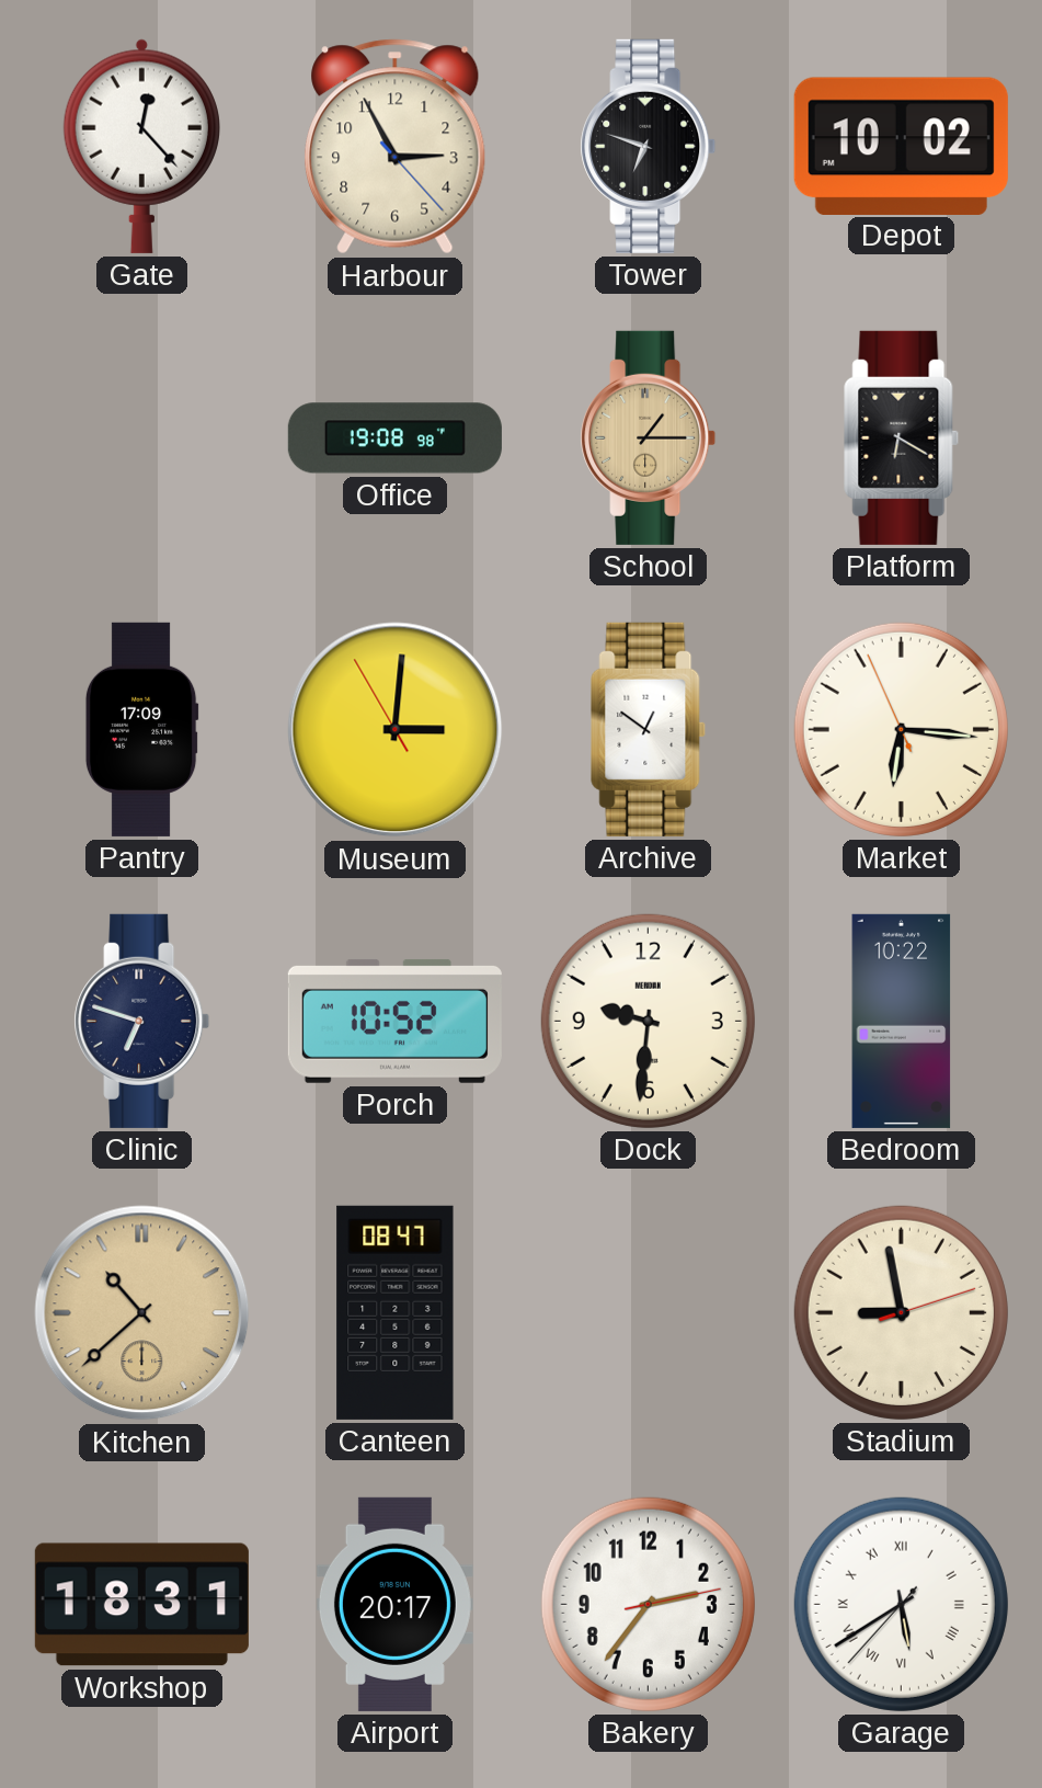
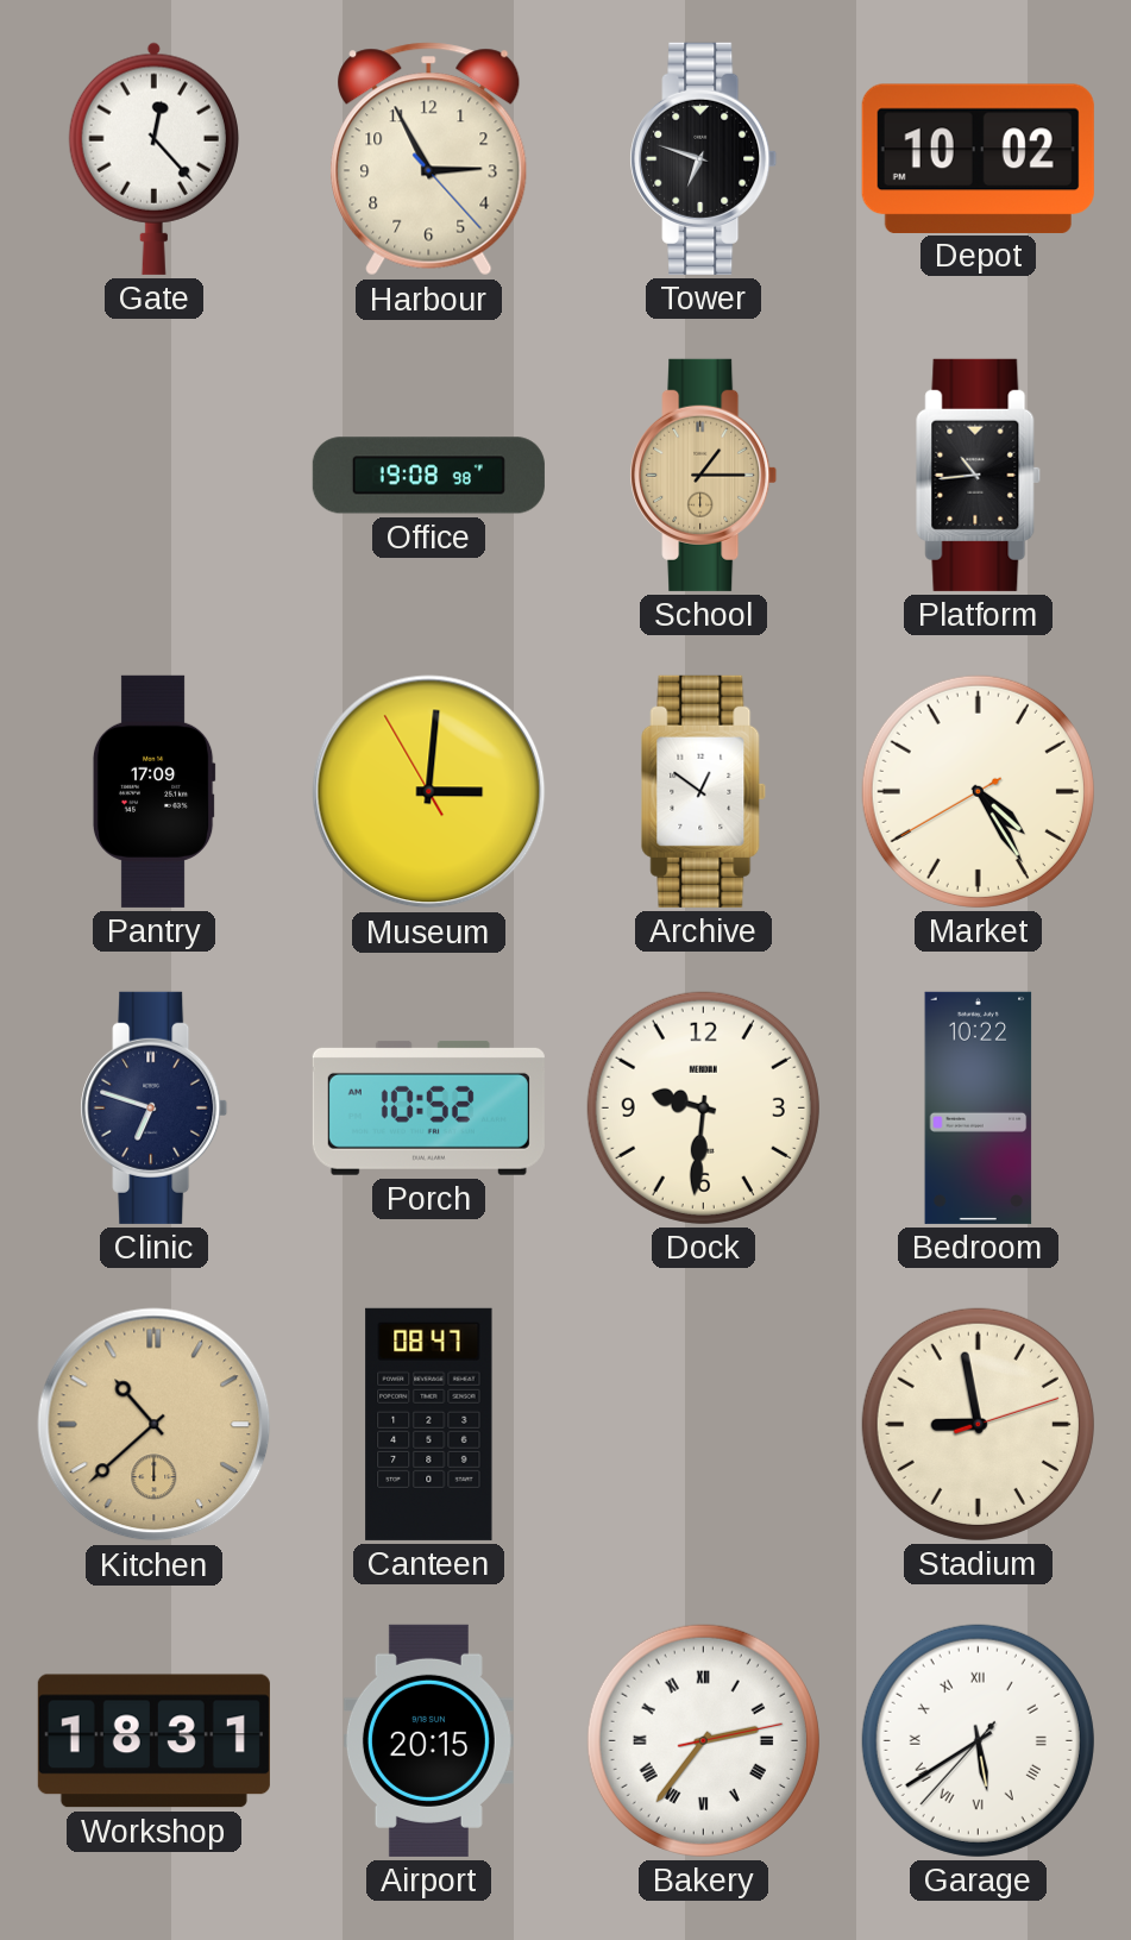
Platform: 6:20 -> 10:44
Market: 6:15 -> 4:24
Airport: 20:17 -> 20:15
Bakery numerals: Arabic -> Roman
